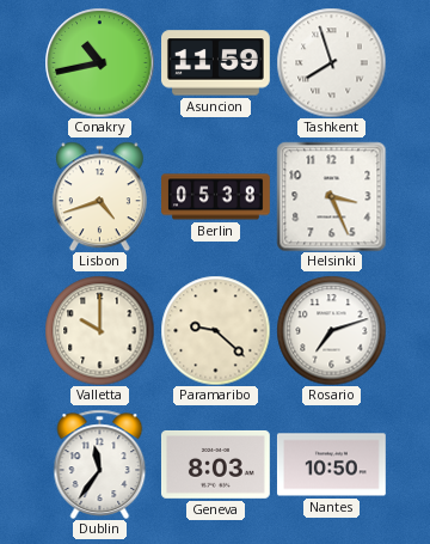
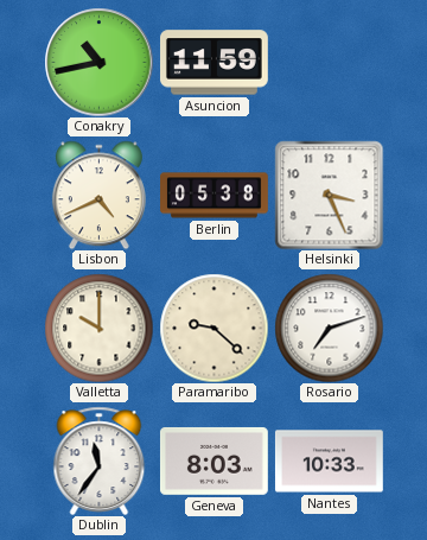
Tashkent: 7:57 -> none
Lisbon: 4:42 -> 4:41
Nantes: 10:50 -> 10:33
